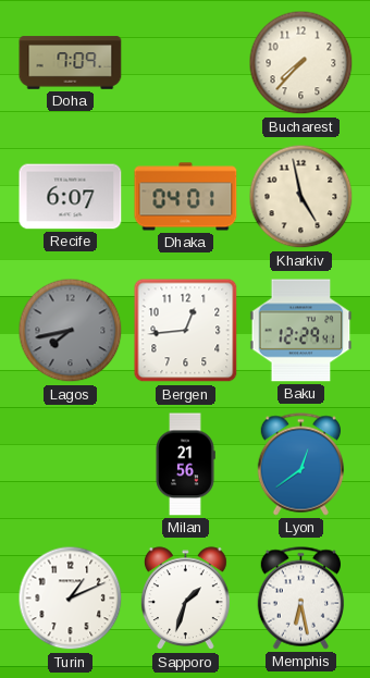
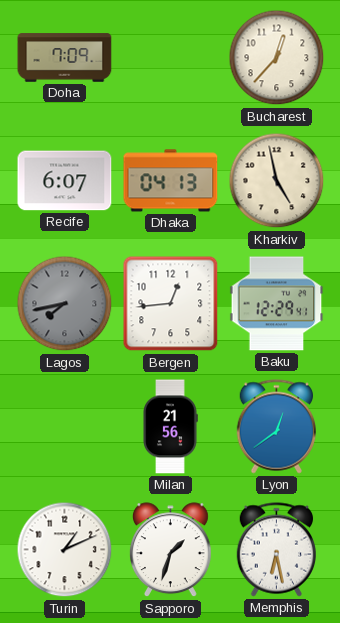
Bucharest: 7:37 -> 12:37
Dhaka: 04:01 -> 04:13
